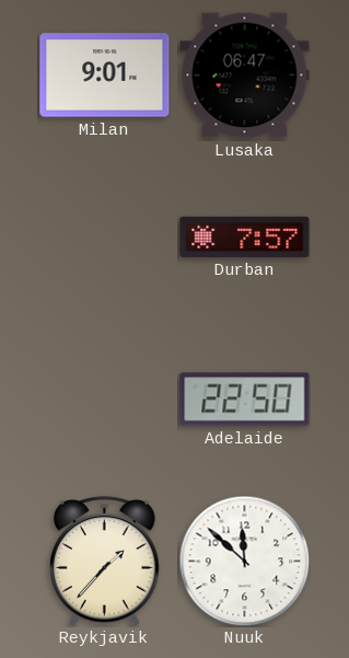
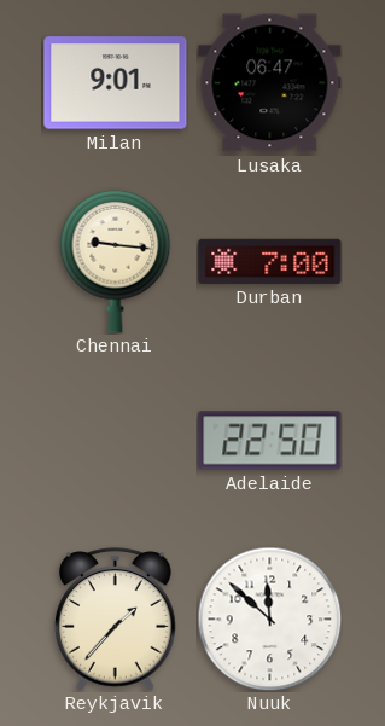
Chennai: none -> 9:16
Durban: 7:57 -> 7:00
